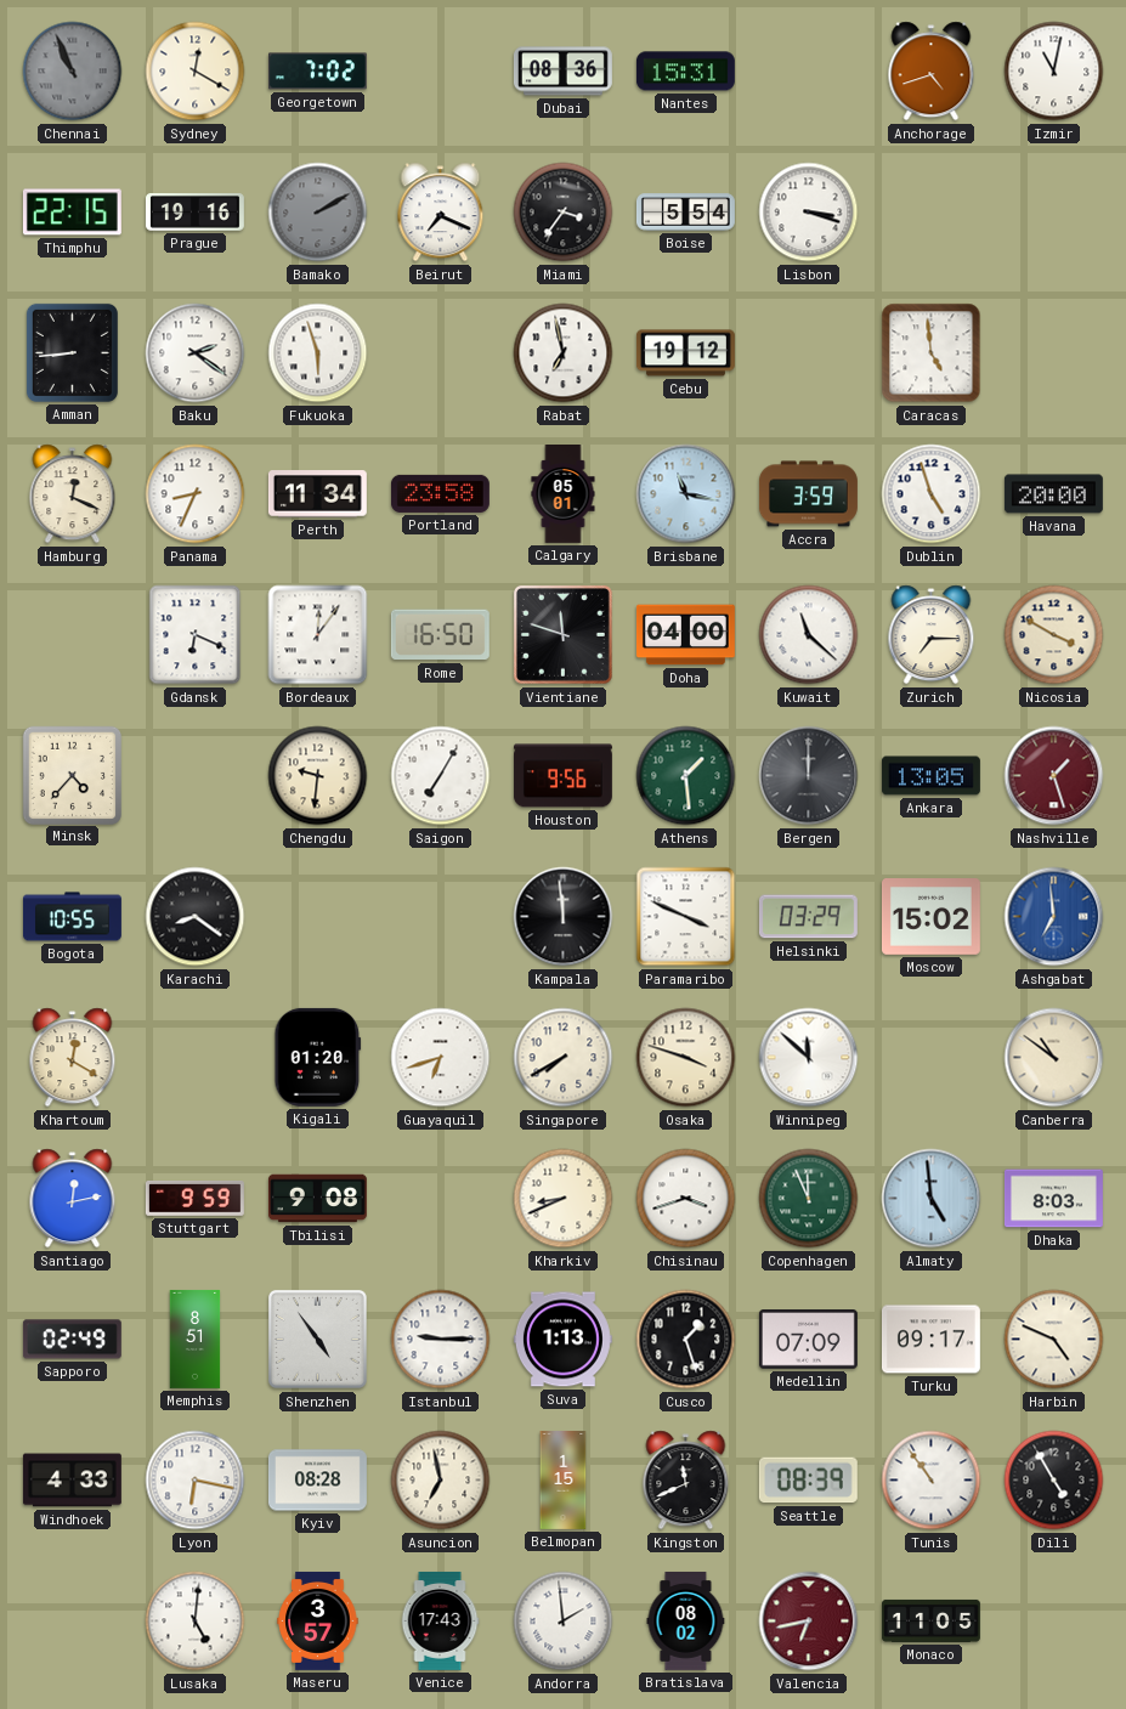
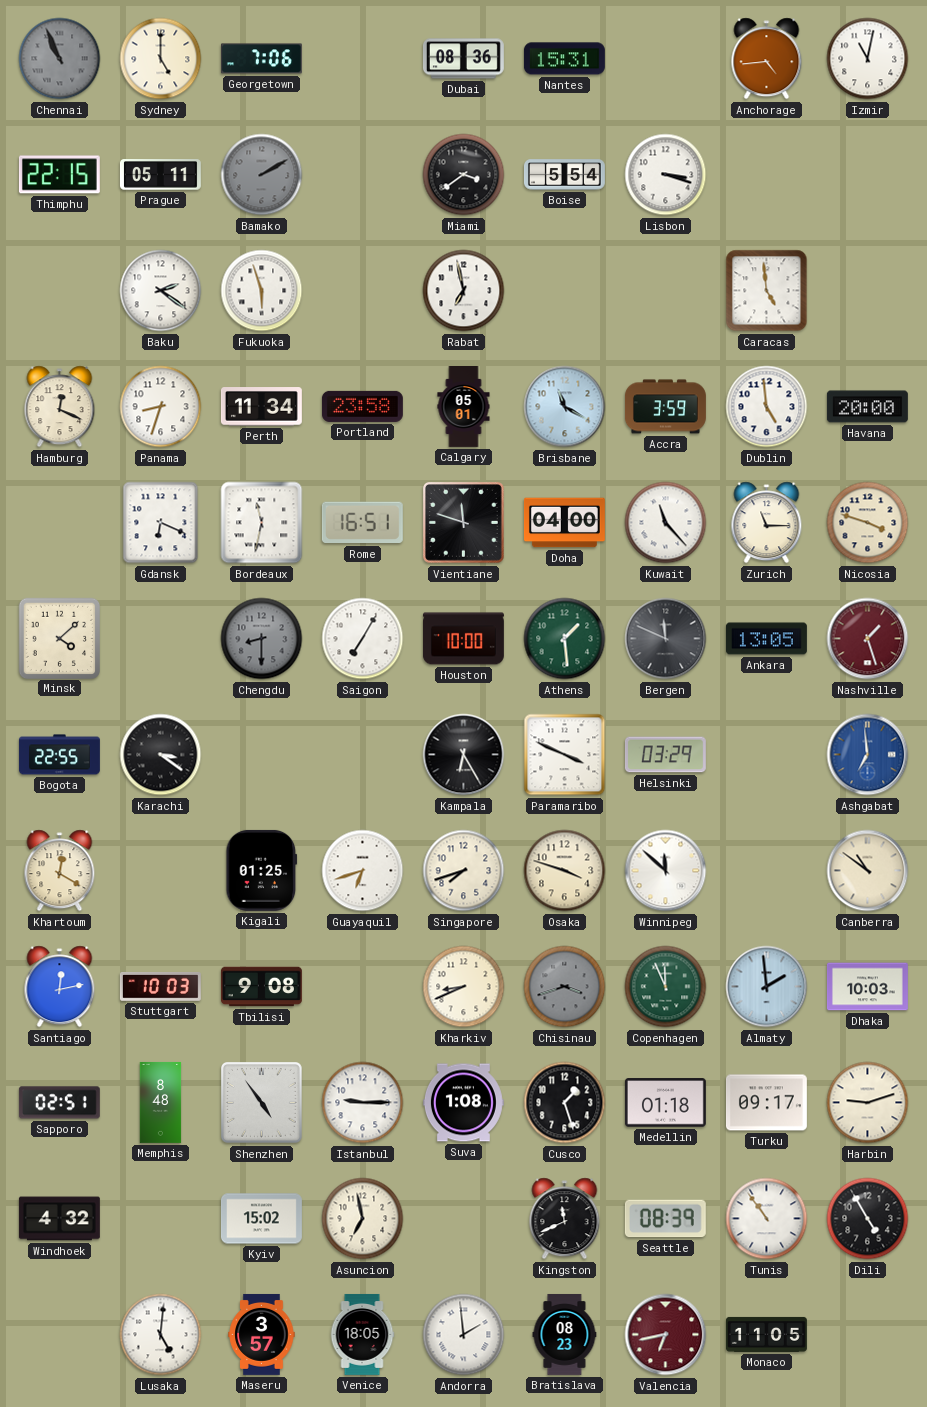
Sydney: 12:20 -> 5:00
Georgetown: 7:02 -> 7:06
Anchorage: 4:42 -> 4:44
Prague: 19:16 -> 05:11
Beirut: 7:19 -> none
Miami: 3:36 -> 3:39
Amman: 8:44 -> none
Cebu: 19:12 -> none
Panama: 8:34 -> 8:33
Brisbane: 11:17 -> 11:20
Dublin: 4:57 -> 4:59
Bordeaux: 12:06 -> 11:32
Rome: 16:50 -> 16:51
Kuwait: 11:22 -> 11:23
Zurich: 7:15 -> 11:15
Nicosia: 3:50 -> 3:48
Minsk: 4:37 -> 4:08
Chengdu: 9:31 -> 8:30
Chengdu dial: cream -> grey
Houston: 9:56 -> 10:00
Bergen: 12:00 -> 11:49
Bogota: 10:55 -> 22:55
Karachi: 8:21 -> 3:21
Kampala: 11:59 -> 6:25
Moscow: 15:02 -> none
Kigali: 01:20 -> 01:25
Singapore: 7:40 -> 7:42
Stuttgart: 9:59 -> 10:03
Chisinau dial: white -> grey
Almaty: 4:59 -> 1:59
Dhaka: 8:03 -> 10:03
Sapporo: 02:49 -> 02:51
Memphis: 8:51 -> 8:48
Suva: 1:13 -> 1:08
Medellin: 07:09 -> 01:18
Harbin: 4:49 -> 9:12
Windhoek: 4:33 -> 4:32
Lyon: 6:17 -> none
Kyiv: 08:28 -> 15:02
Belmopan: 1:15 -> none
Venice: 17:43 -> 18:05
Bratislava: 08:02 -> 08:23
